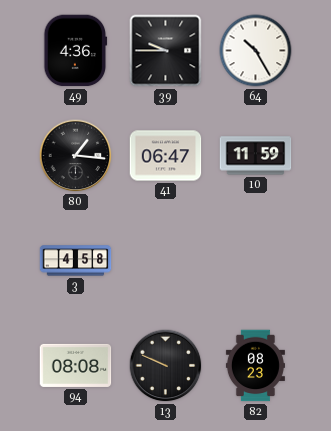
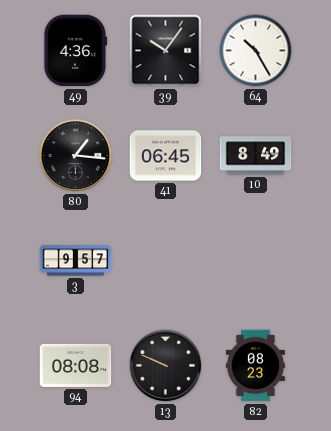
39: 9:45 -> 10:06
41: 06:47 -> 06:45
10: 11:59 -> 8:49
3: 4:58 -> 9:57
